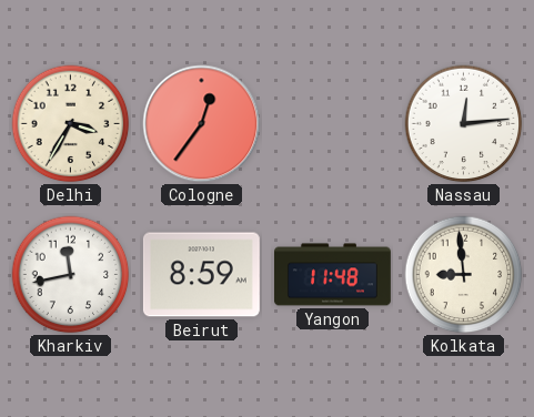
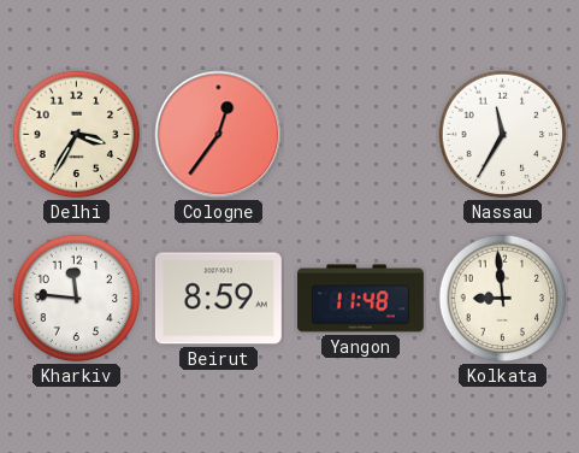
Nassau: 12:14 -> 11:35
Kharkiv: 11:43 -> 11:46
